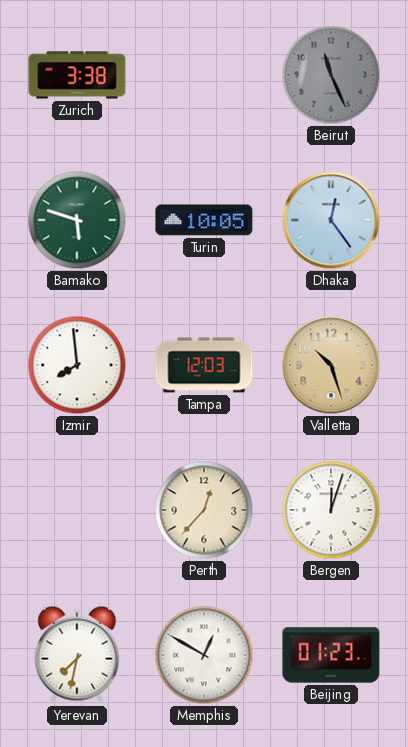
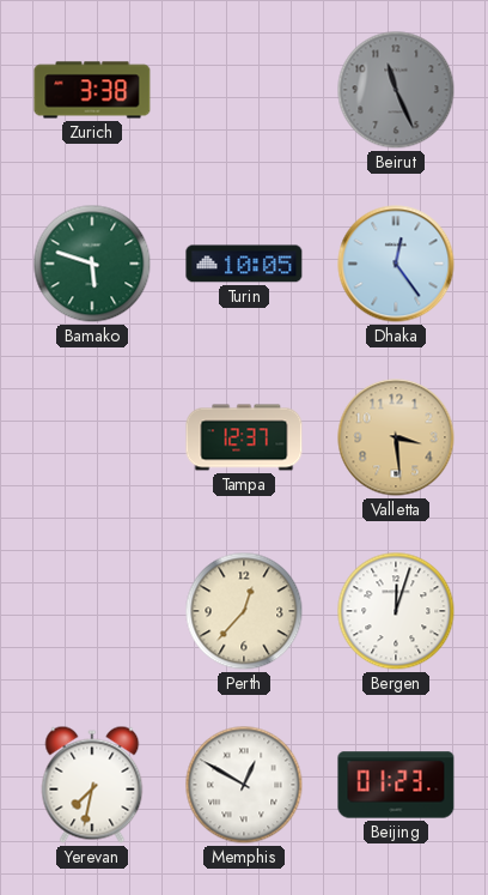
Izmir: 7:59 -> none
Tampa: 12:03 -> 12:37
Valletta: 10:27 -> 3:29
